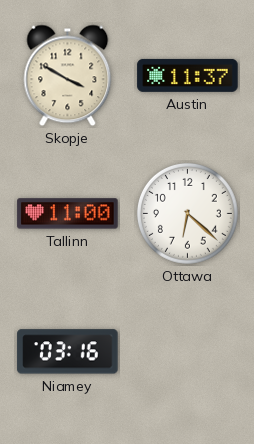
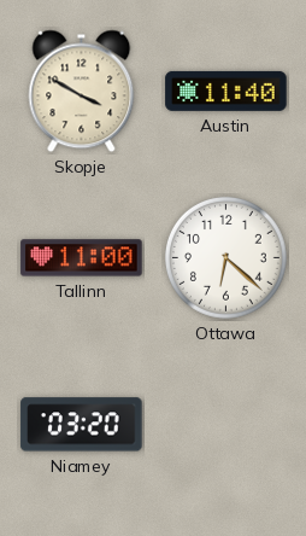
Austin: 11:37 -> 11:40
Niamey: 03:16 -> 03:20
